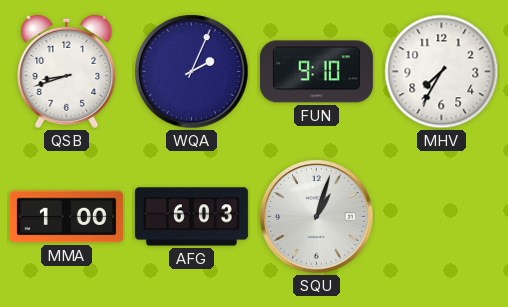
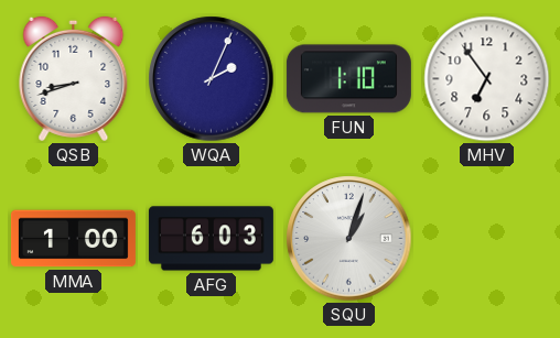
FUN: 9:10 -> 1:10
MHV: 7:35 -> 6:54
